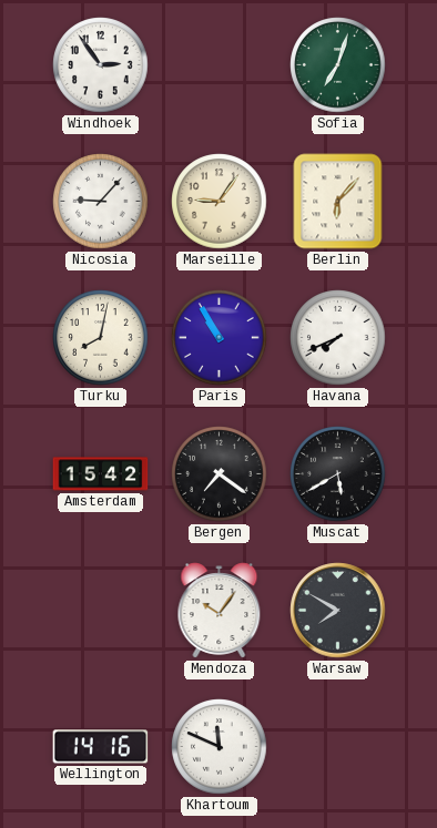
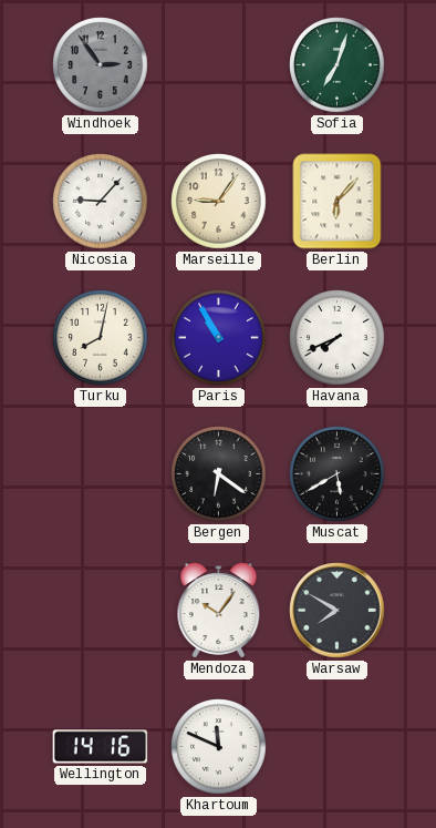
Windhoek dial: white -> grey
Amsterdam: 15:42 -> none
Bergen: 7:21 -> 6:21
